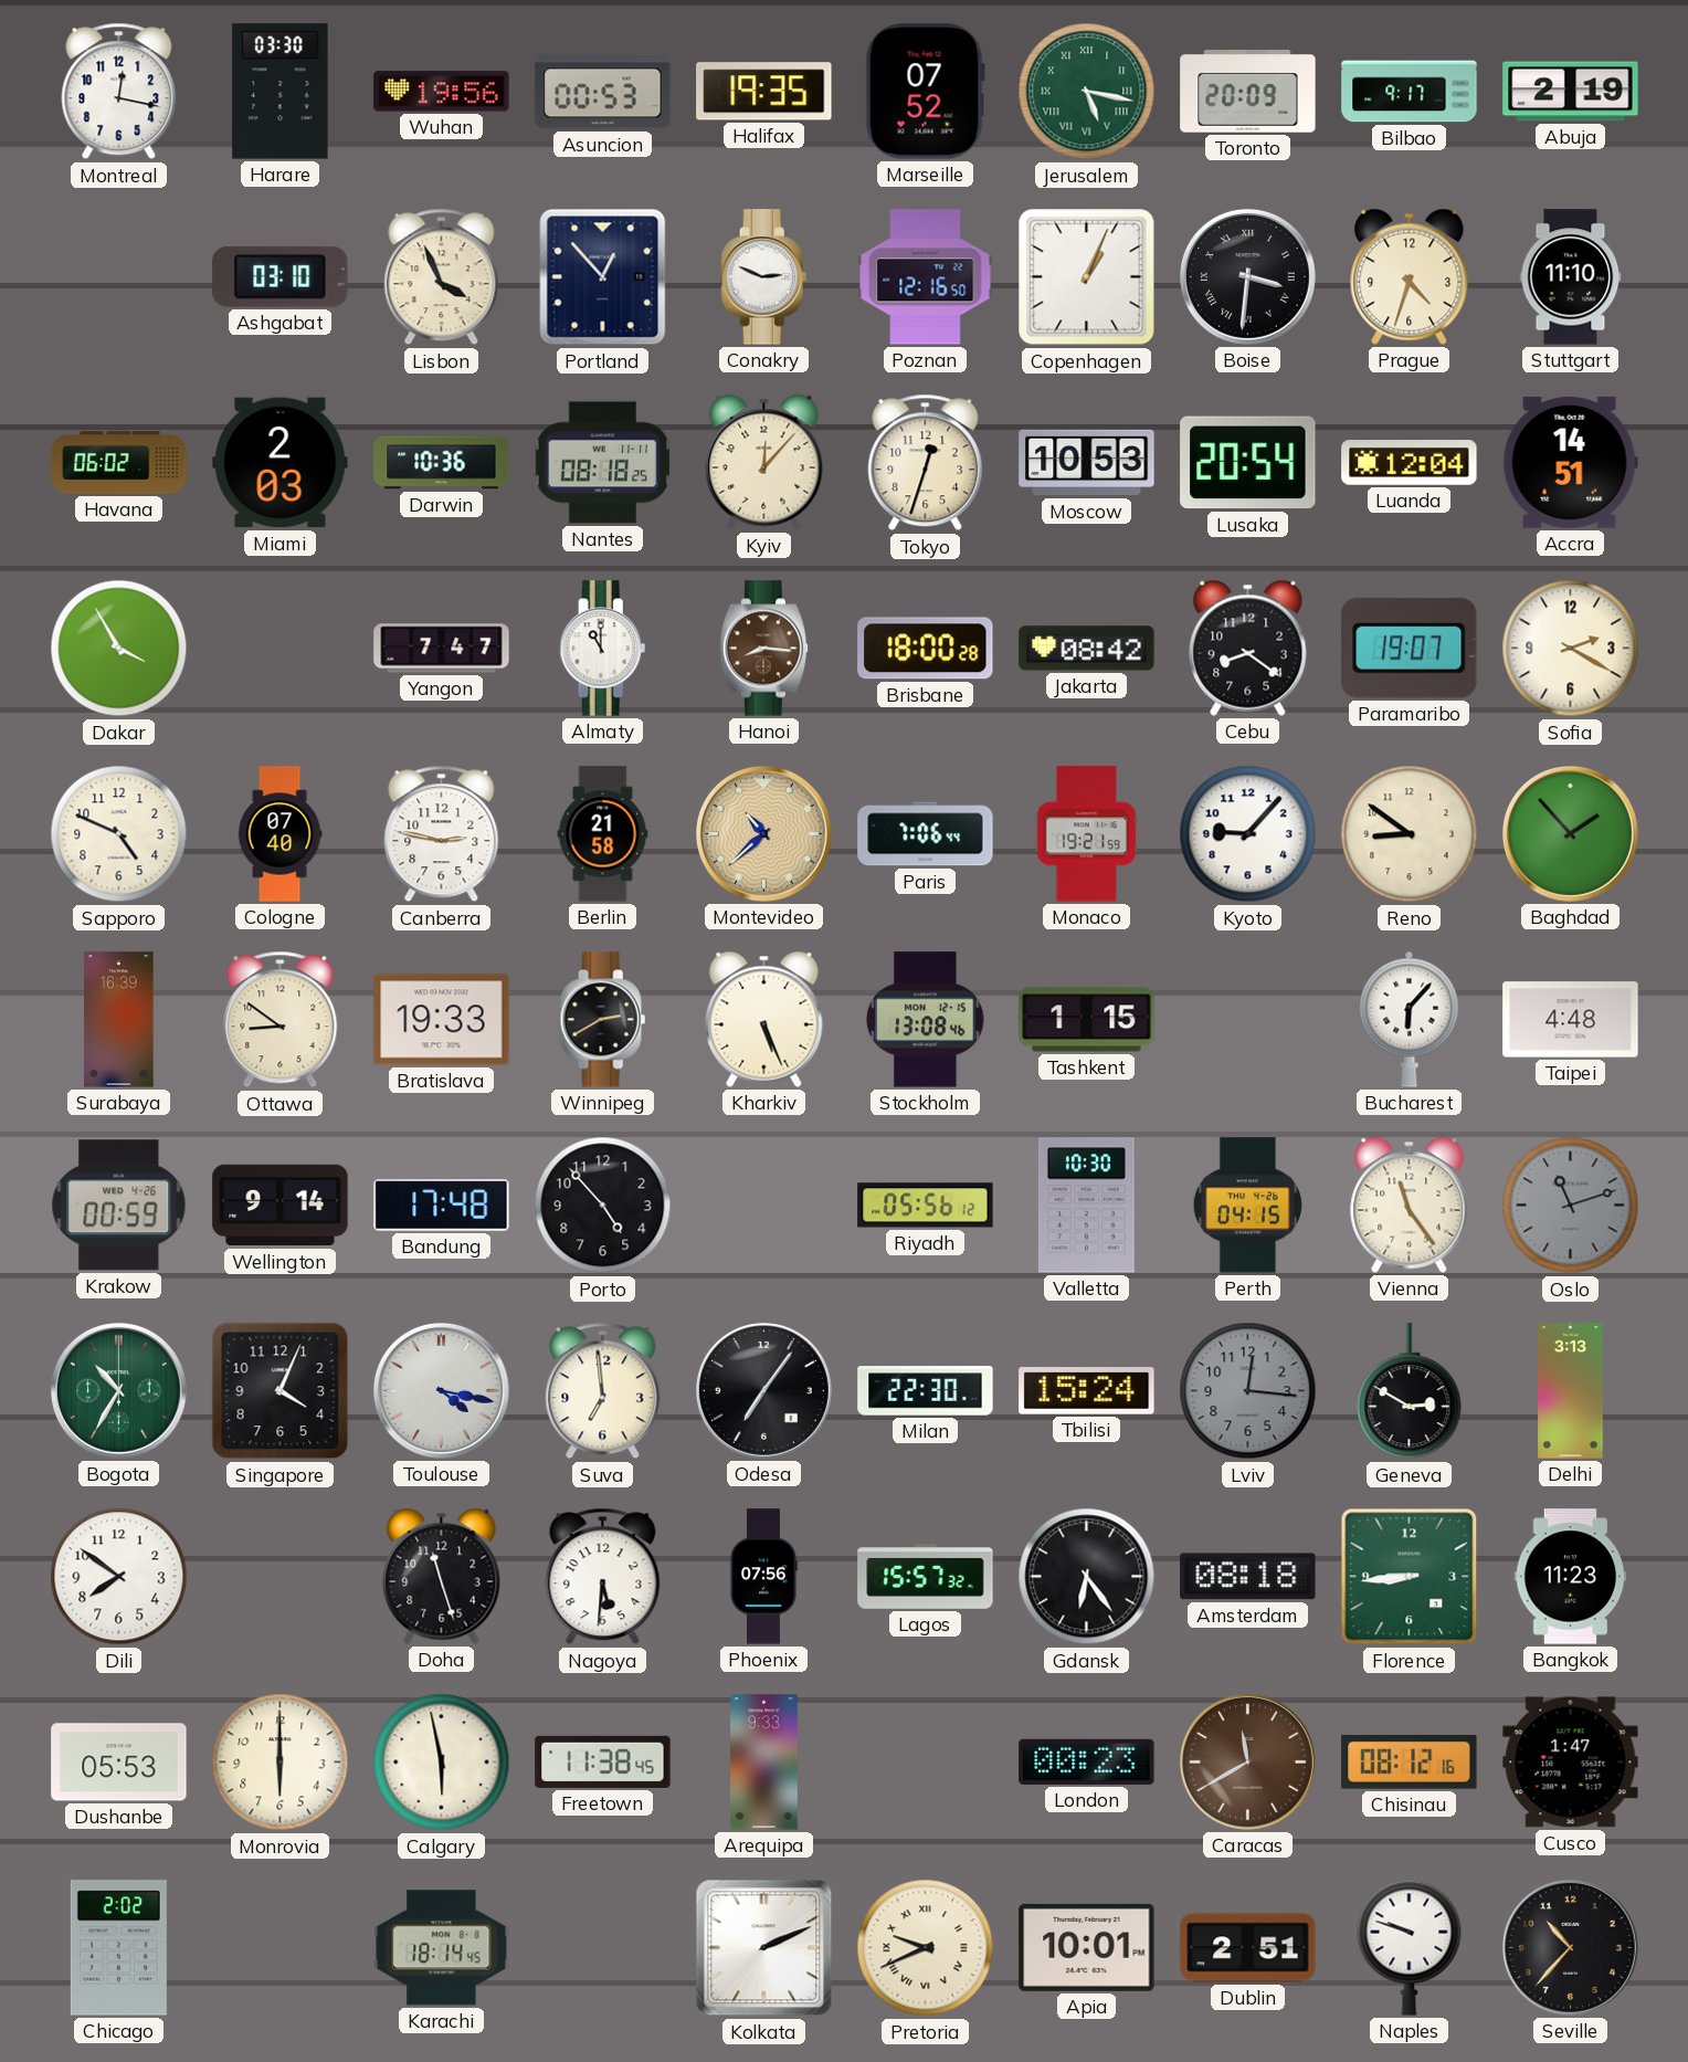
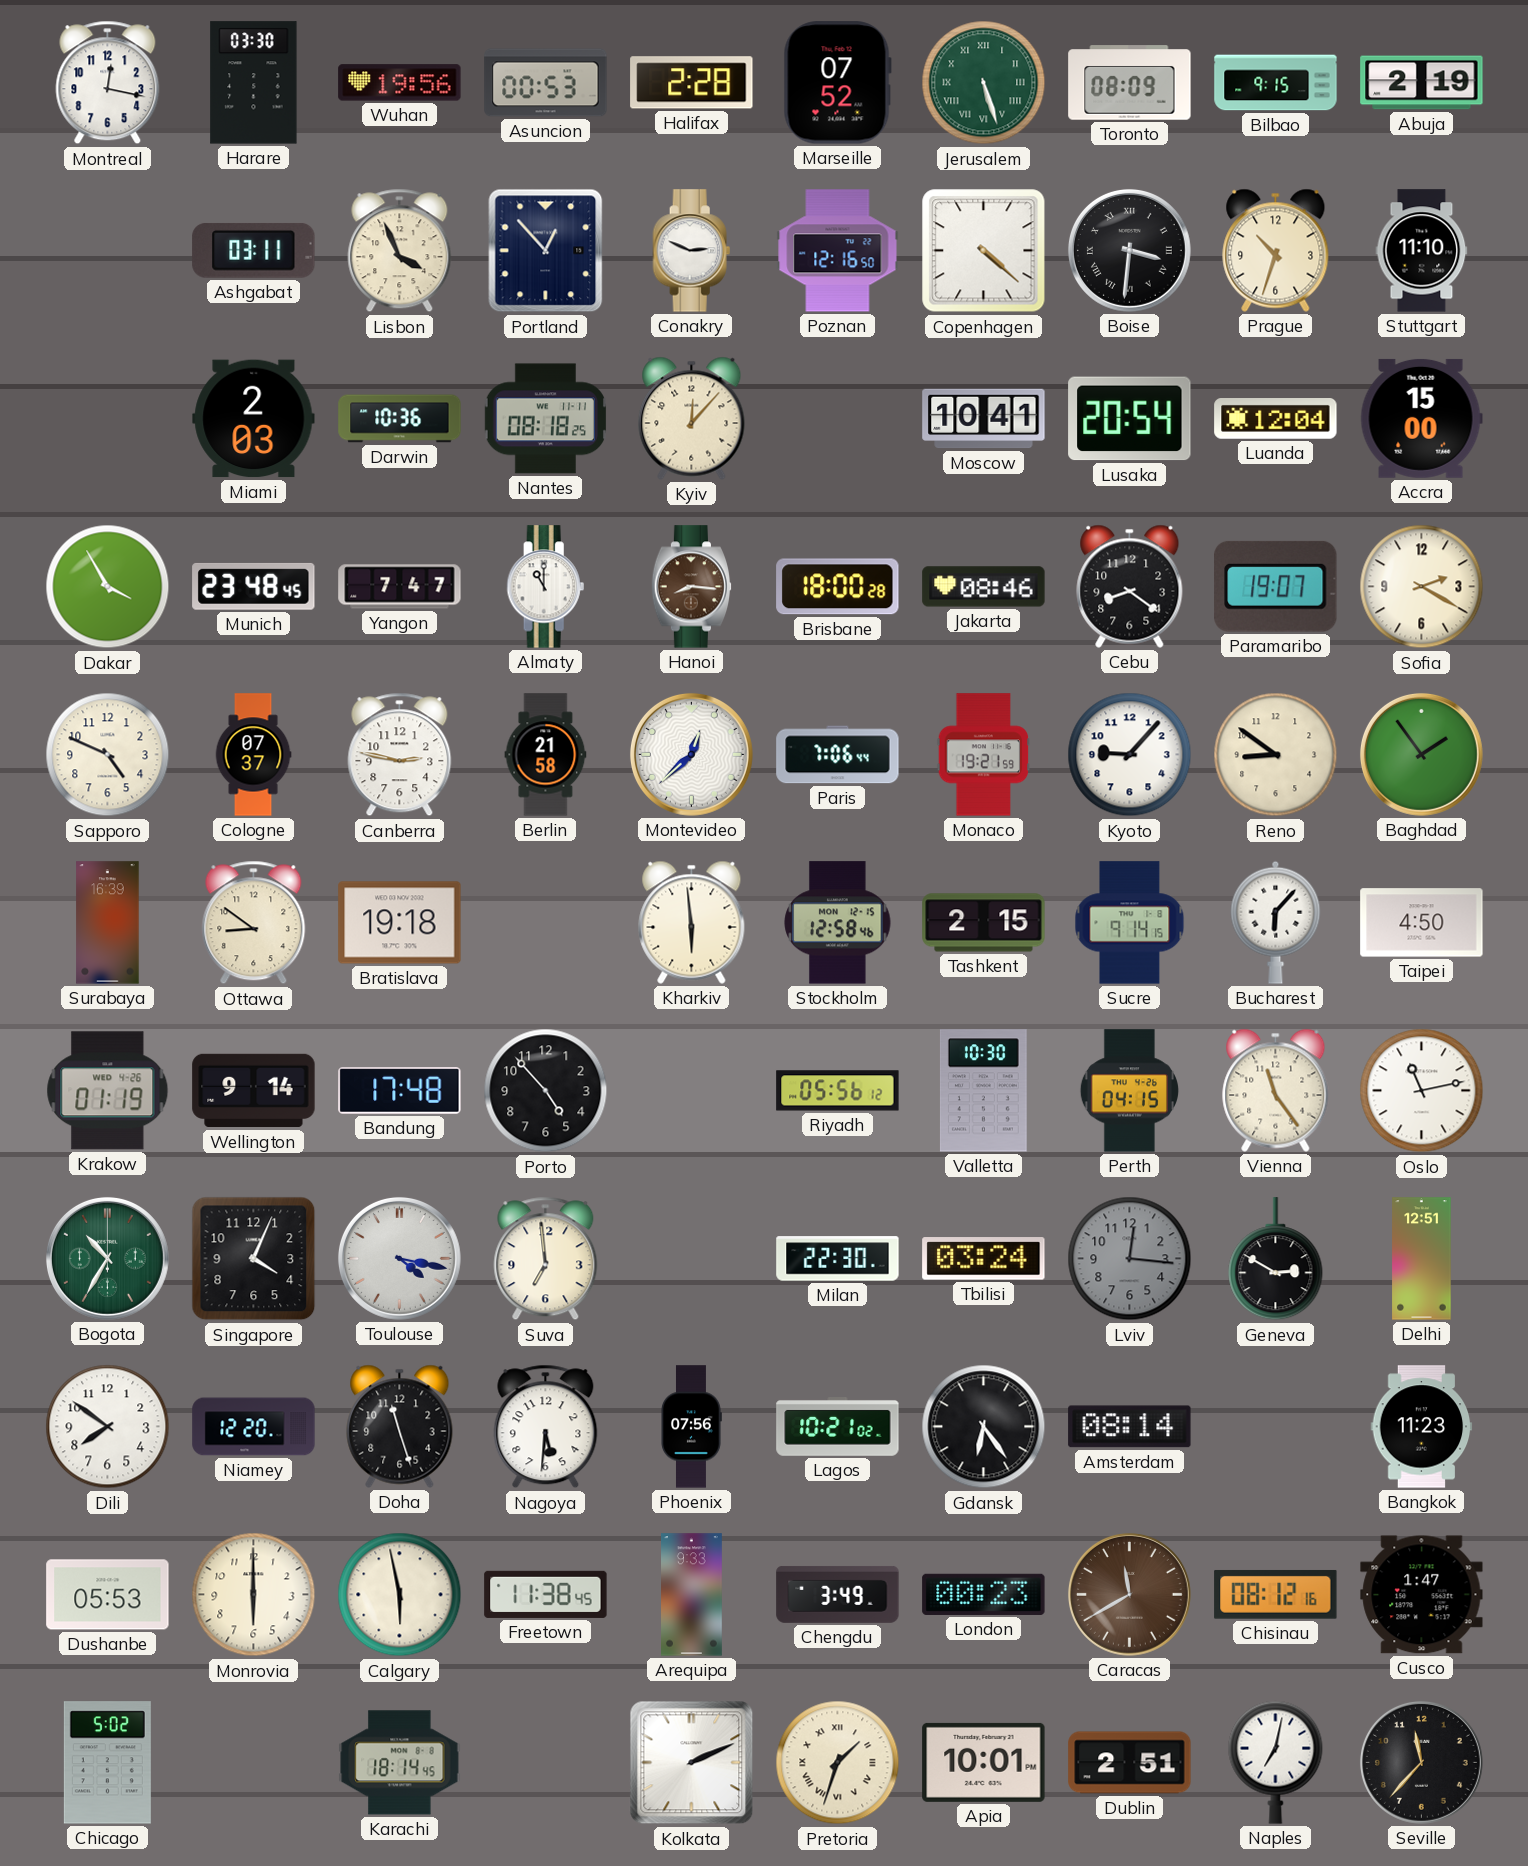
Halifax: 19:35 -> 2:28
Jerusalem: 5:17 -> 5:27
Toronto: 20:09 -> 08:09
Bilbao: 9:17 -> 9:15
Ashgabat: 03:10 -> 03:11
Copenhagen: 1:04 -> 4:22
Prague: 4:33 -> 10:33
Havana: 06:02 -> none
Tokyo: 12:33 -> none
Moscow: 10:53 -> 10:41
Accra: 14:51 -> 15:00
Munich: none -> 23:48
Jakarta: 08:42 -> 08:46
Cologne: 07:40 -> 07:37
Montevideo: 10:38 -> 12:38
Montevideo dial: champagne -> white
Baghdad: 1:53 -> 1:54
Bratislava: 19:33 -> 19:18
Winnipeg: 2:40 -> none
Kharkiv: 5:26 -> 5:59
Stockholm: 13:08 -> 12:58
Tashkent: 1:15 -> 2:15
Sucre: none -> 9:14
Taipei: 4:48 -> 4:50
Krakow: 00:59 -> 01:19
Oslo: 11:12 -> 11:13
Oslo dial: grey -> white
Odesa: 7:06 -> none
Tbilisi: 15:24 -> 03:24
Delhi: 3:13 -> 12:51
Niamey: none -> 12:20
Lagos: 15:57 -> 10:21
Amsterdam: 08:18 -> 08:14
Florence: 8:44 -> none
Chengdu: none -> 3:49
Chicago: 2:02 -> 5:02
Pretoria: 9:41 -> 1:33
Naples: 9:48 -> 7:02
Seville: 10:37 -> 11:37
